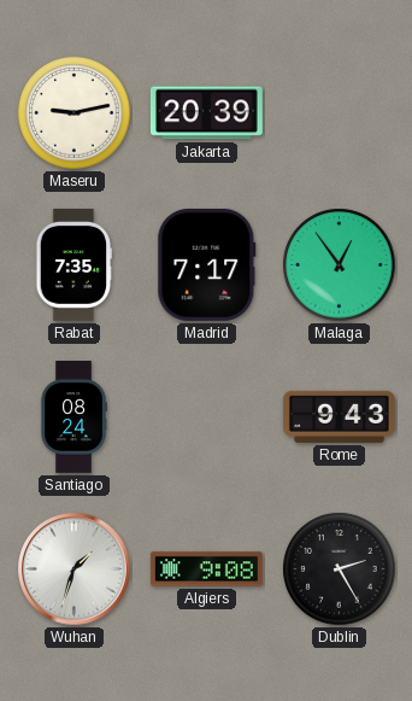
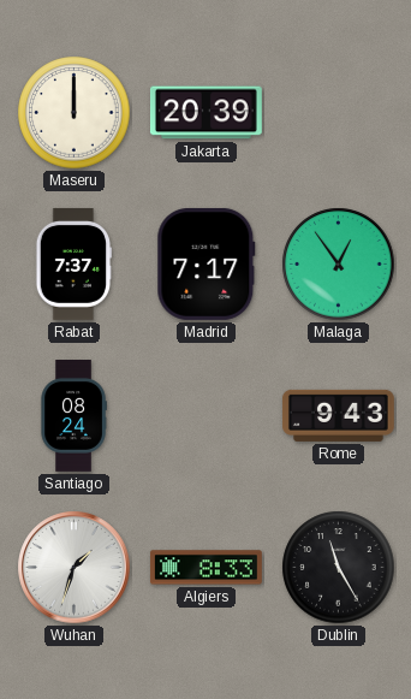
Maseru: 9:13 -> 12:00
Rabat: 7:35 -> 7:37
Algiers: 9:08 -> 8:33
Dublin: 2:25 -> 11:25
